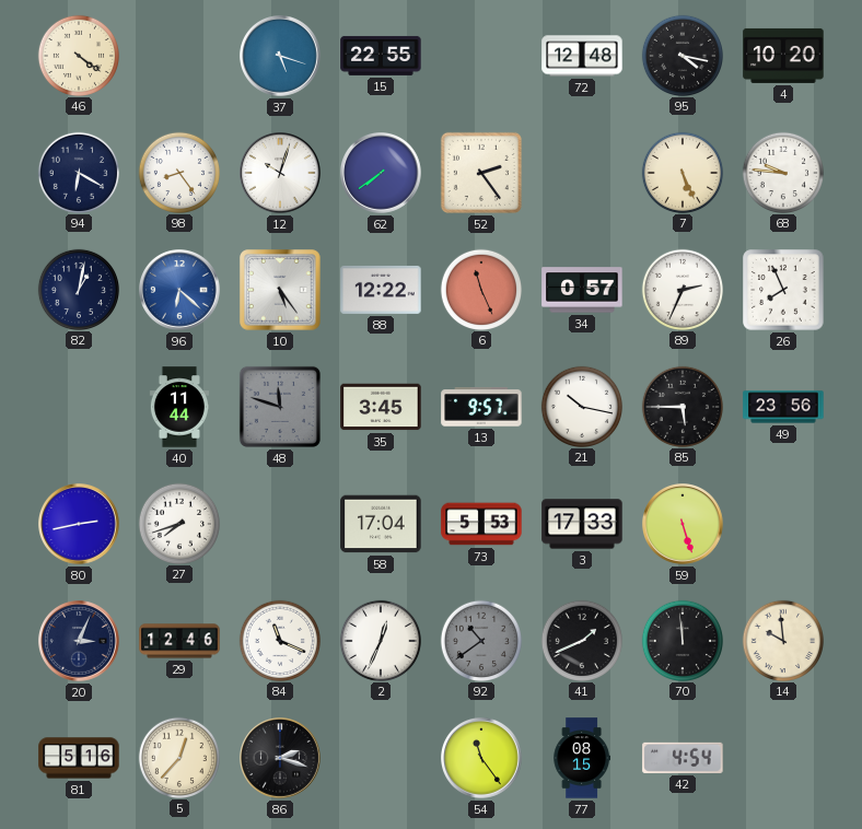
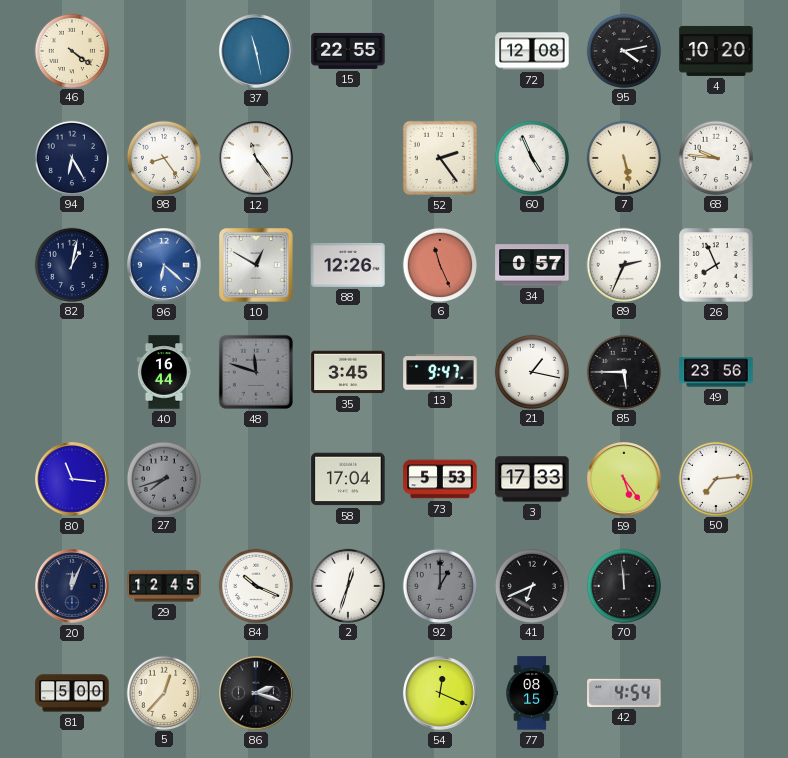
37: 5:18 -> 11:28
72: 12:48 -> 12:08
95: 4:17 -> 4:13
94: 6:20 -> 6:25
12: 10:03 -> 11:24
62: 7:39 -> none
60: none -> 4:56
7: 5:26 -> 5:28
10: 5:24 -> 12:50
88: 12:22 -> 12:26
40: 11:44 -> 16:44
13: 9:57 -> 9:47
21: 10:17 -> 1:17
80: 2:43 -> 11:16
27 dial: white -> grey
59: 5:27 -> 5:24
50: none -> 7:14
20: 3:04 -> 12:04
29: 12:46 -> 12:45
84: 11:19 -> 10:19
2: 12:34 -> 12:33
92: 10:39 -> 1:00
41: 1:41 -> 6:41
14: 9:59 -> none
81: 5:16 -> 5:00
54: 11:24 -> 12:19
